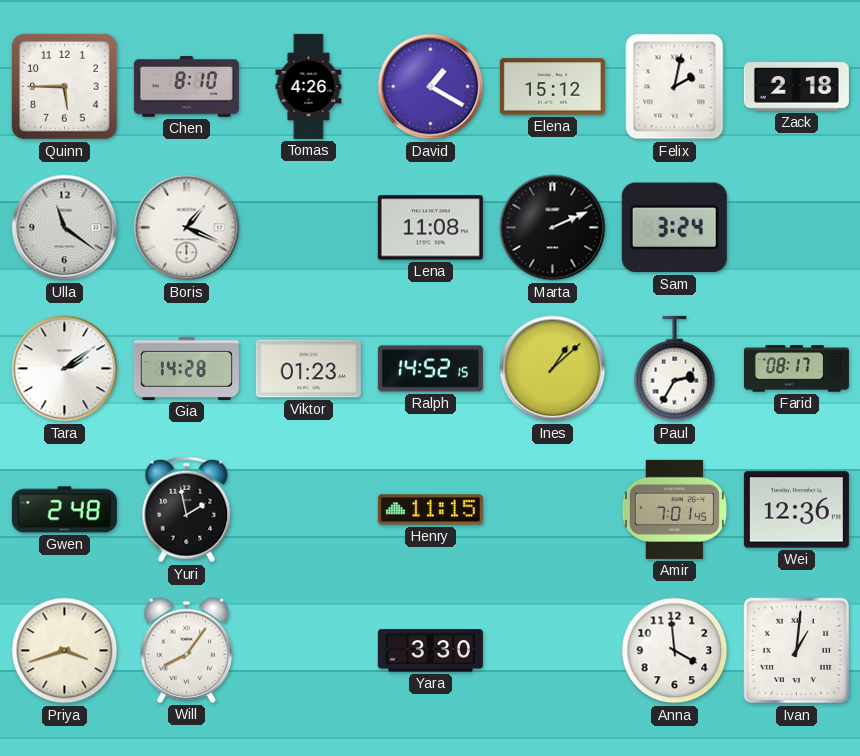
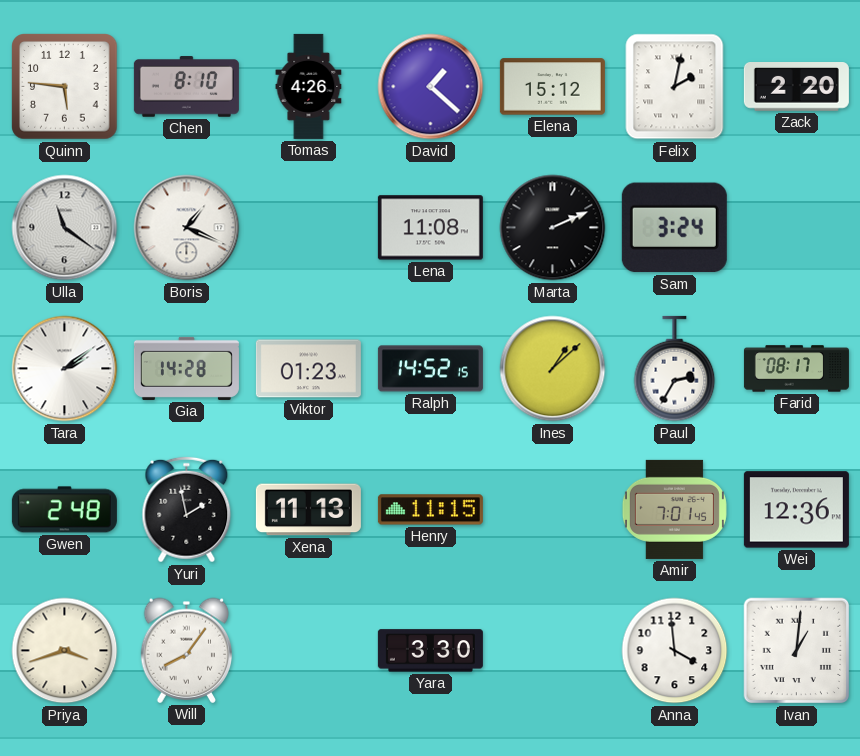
Quinn: 5:45 -> 5:46
David: 1:20 -> 1:22
Zack: 2:18 -> 2:20
Xena: none -> 11:13
